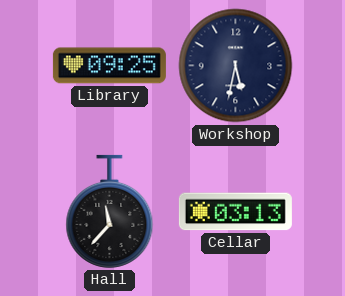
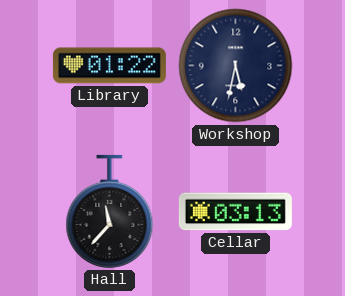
Library: 09:25 -> 01:22
